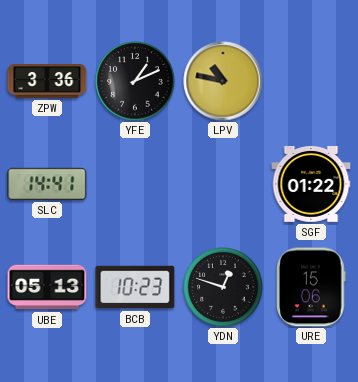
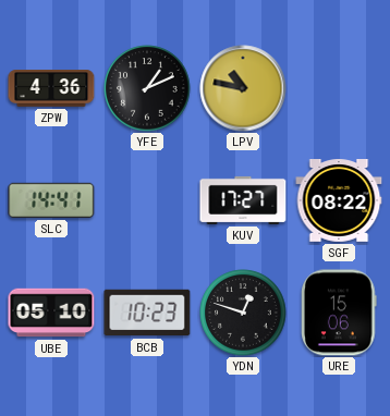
ZPW: 3:36 -> 4:36
KUV: none -> 17:27
SGF: 01:22 -> 08:22
UBE: 05:13 -> 05:10
